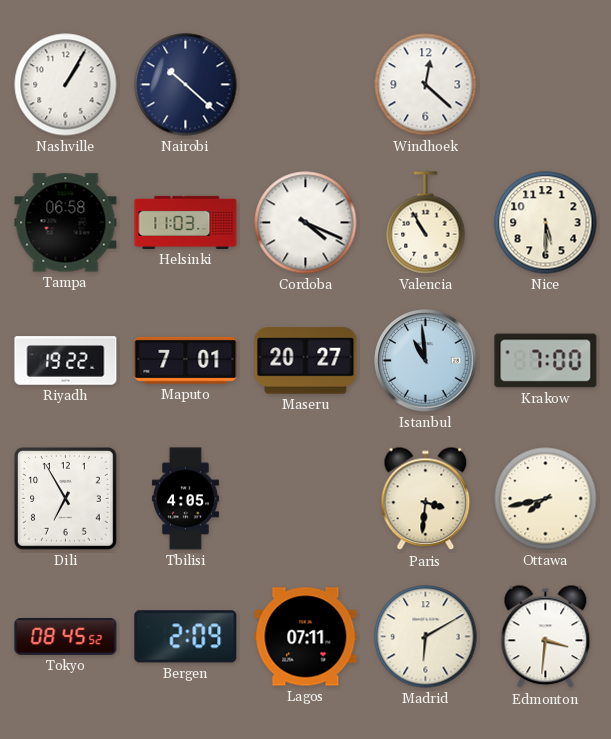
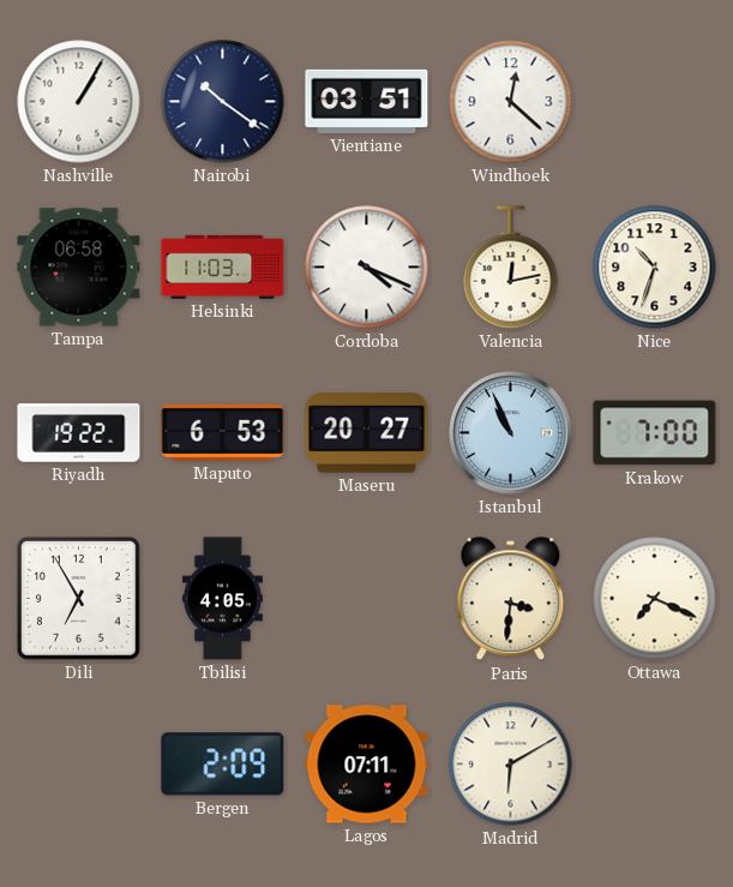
Nairobi: 10:22 -> 10:21
Vientiane: none -> 03:51
Valencia: 10:55 -> 12:13
Nice: 5:30 -> 10:33
Maputo: 7:01 -> 6:53
Istanbul: 10:59 -> 10:56
Ottawa: 7:43 -> 7:19
Tokyo: 08:45 -> none
Edmonton: 3:31 -> none
